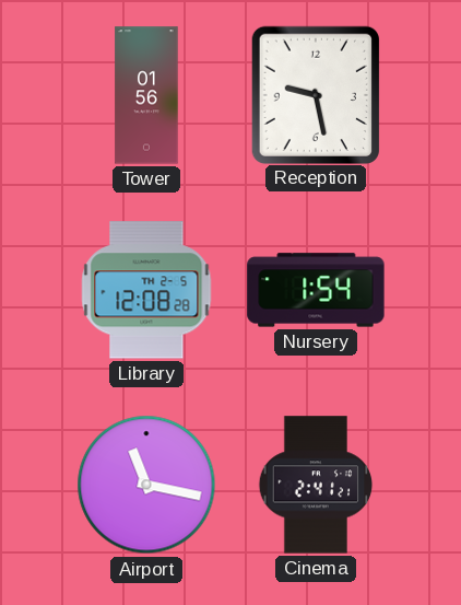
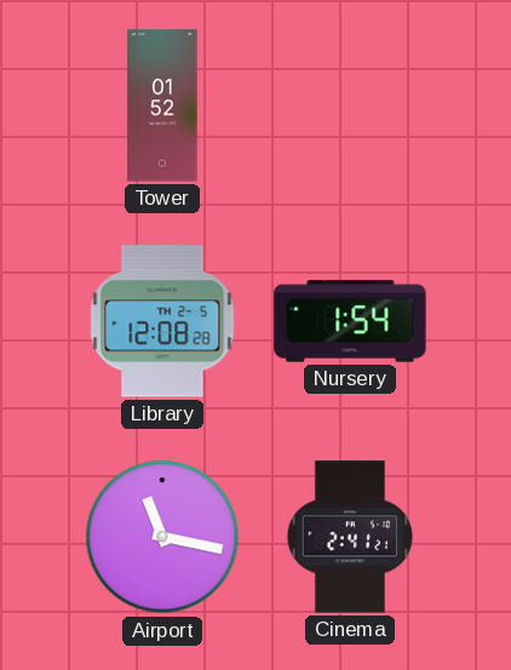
Tower: 01:56 -> 01:52
Reception: 9:28 -> none
